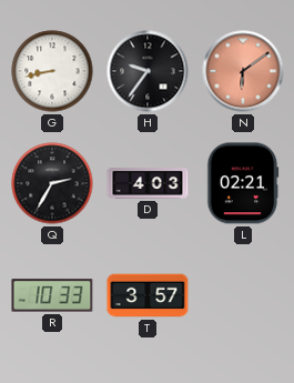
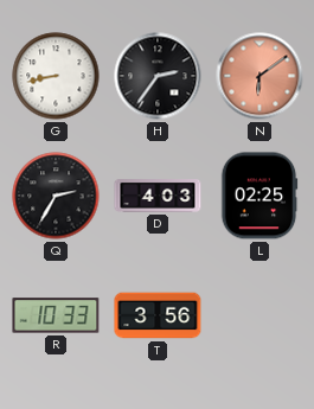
H: 9:36 -> 2:36
L: 02:21 -> 02:25
T: 3:57 -> 3:56
